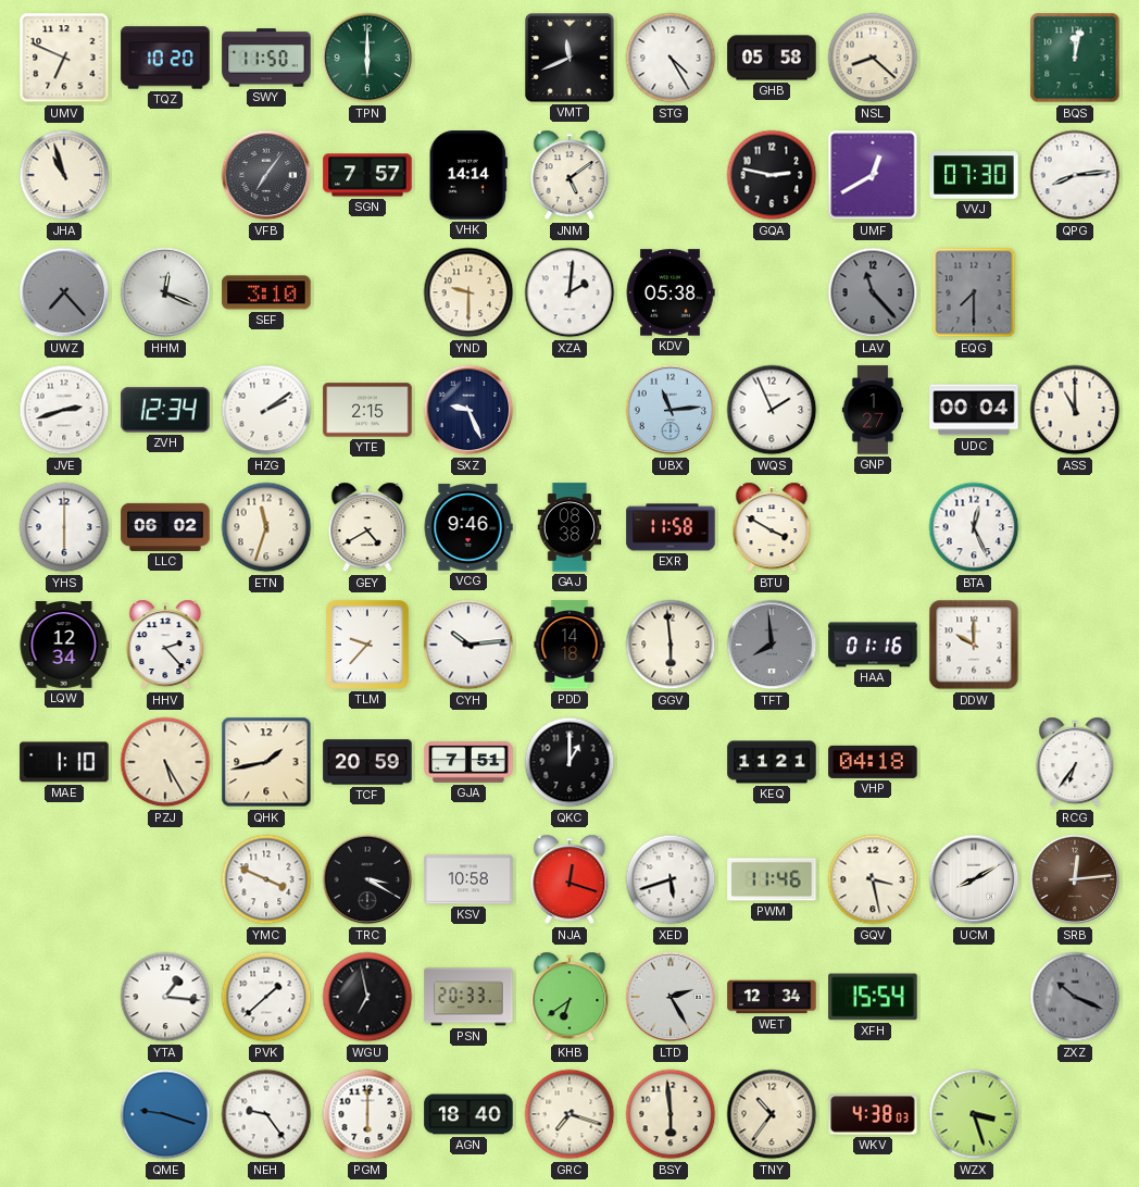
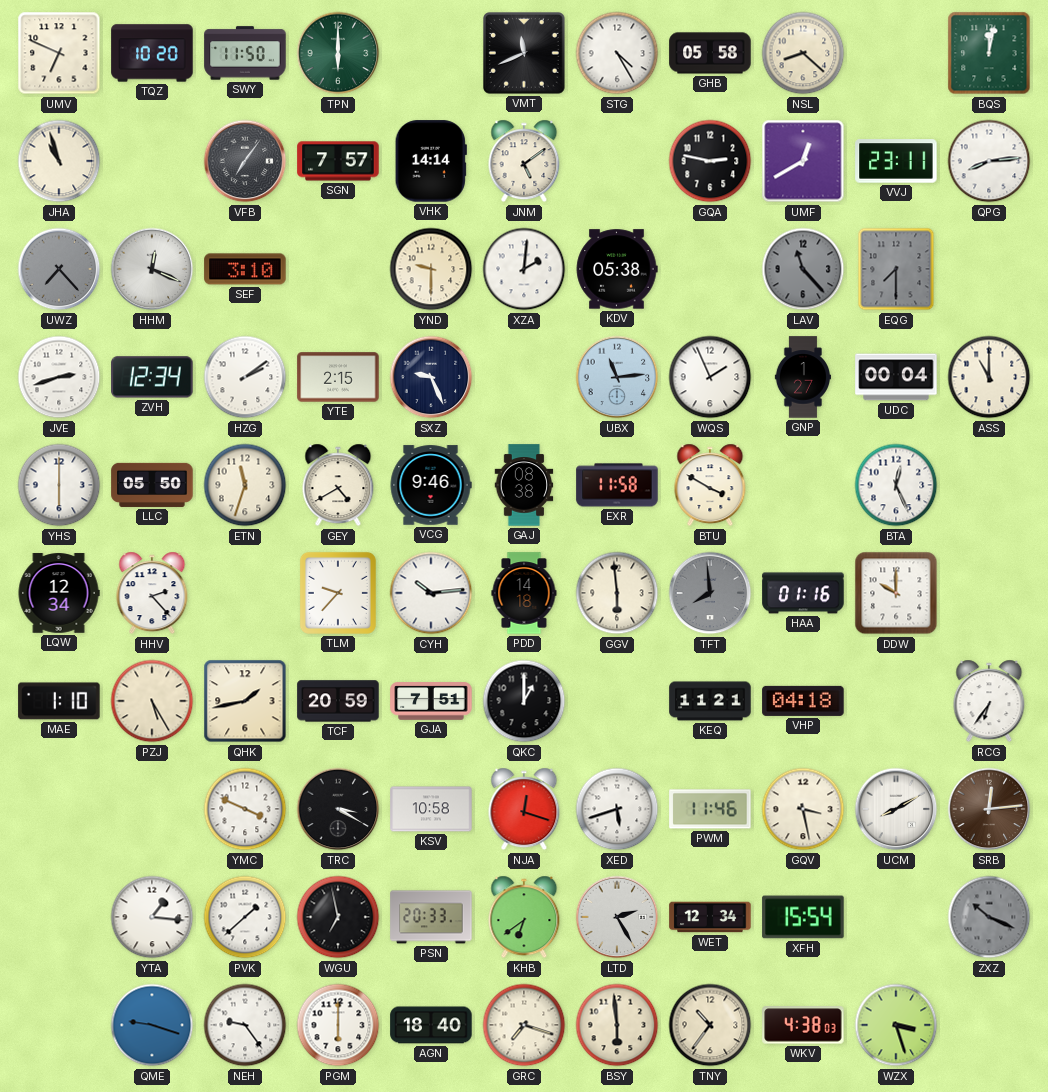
VVJ: 07:30 -> 23:11
LLC: 06:02 -> 05:50
